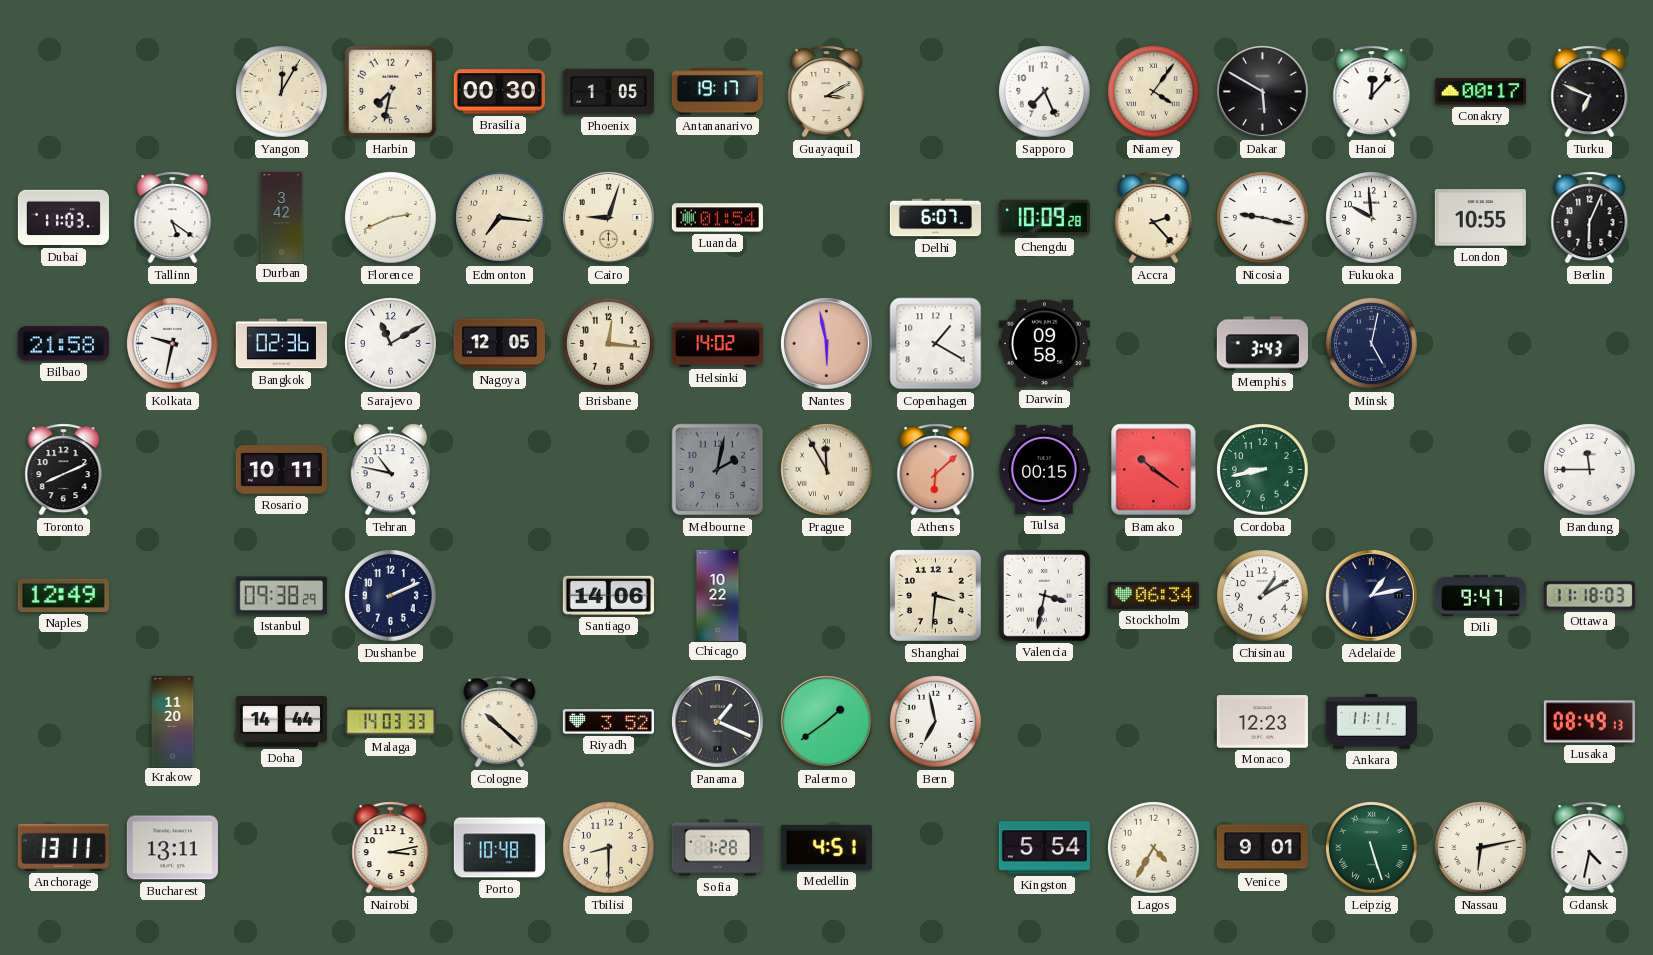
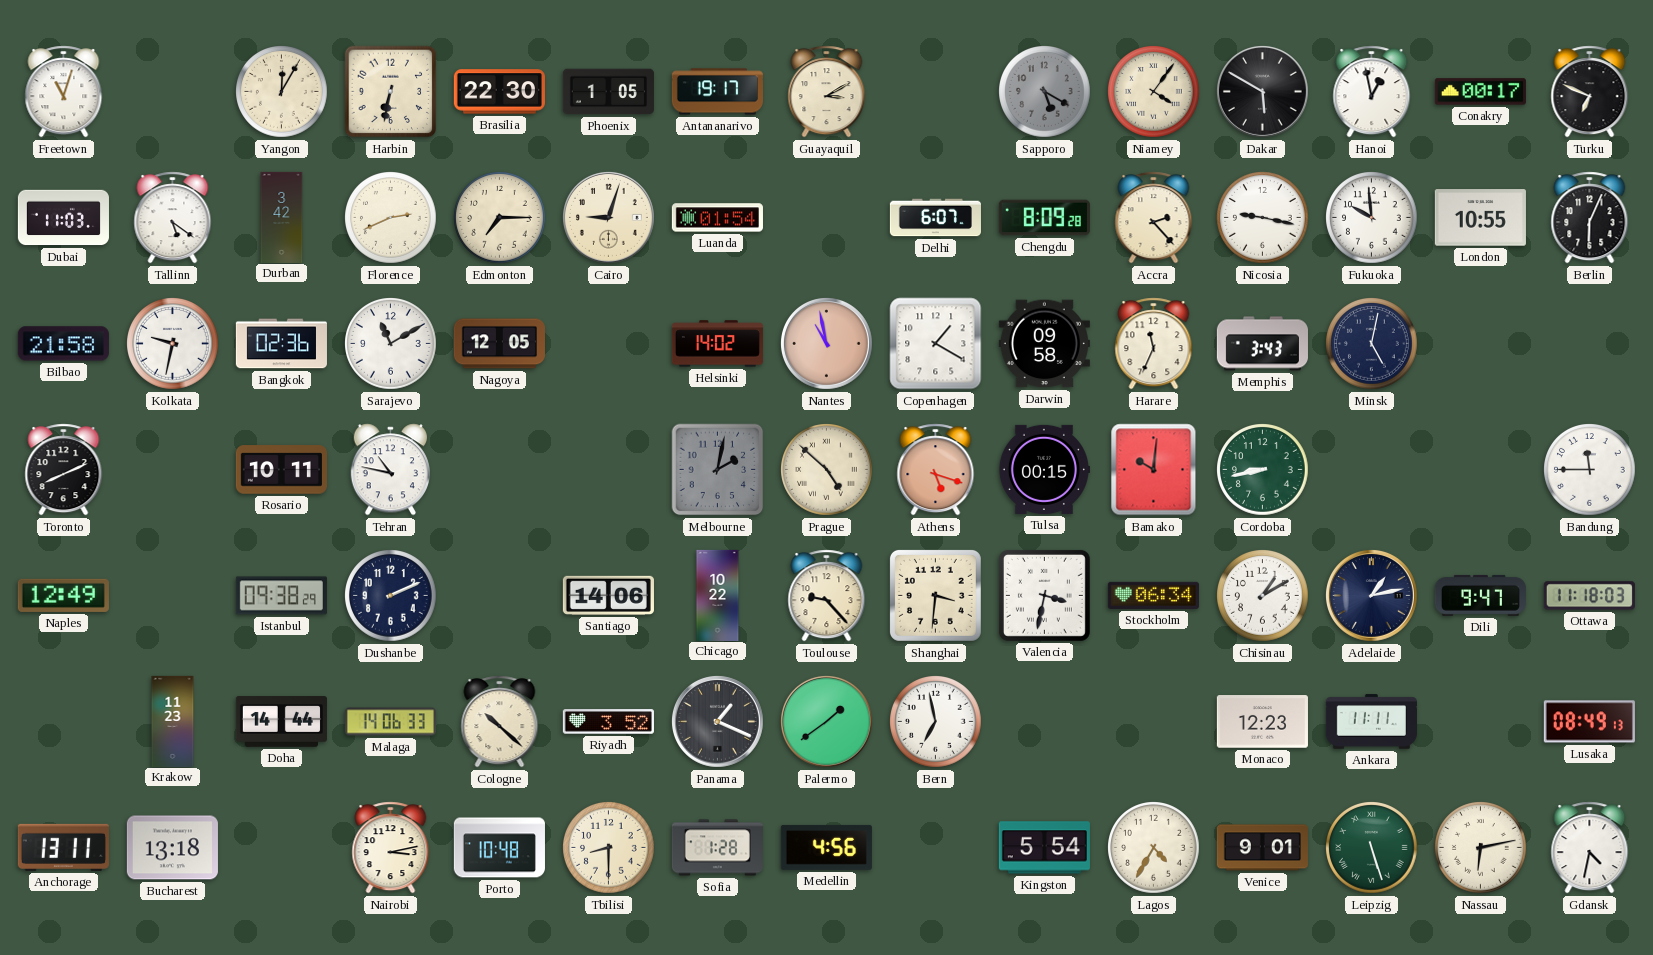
Freetown: none -> 11:03
Harbin: 7:32 -> 6:32
Brasilia: 00:30 -> 22:30
Sapporo: 7:26 -> 5:20
Sapporo dial: white -> grey
Hanoi: 12:07 -> 12:58
Edmonton: 7:16 -> 7:15
Chengdu: 10:09 -> 8:09
Brisbane: 12:16 -> none
Nantes: 5:58 -> 10:58
Harare: none -> 11:34
Prague: 11:55 -> 4:52
Athens: 6:08 -> 5:18
Bamako: 10:21 -> 10:01
Toulouse: none -> 9:23
Krakow: 11:20 -> 11:23
Malaga: 14:03 -> 14:06
Bucharest: 13:11 -> 13:18
Medellin: 4:51 -> 4:56
